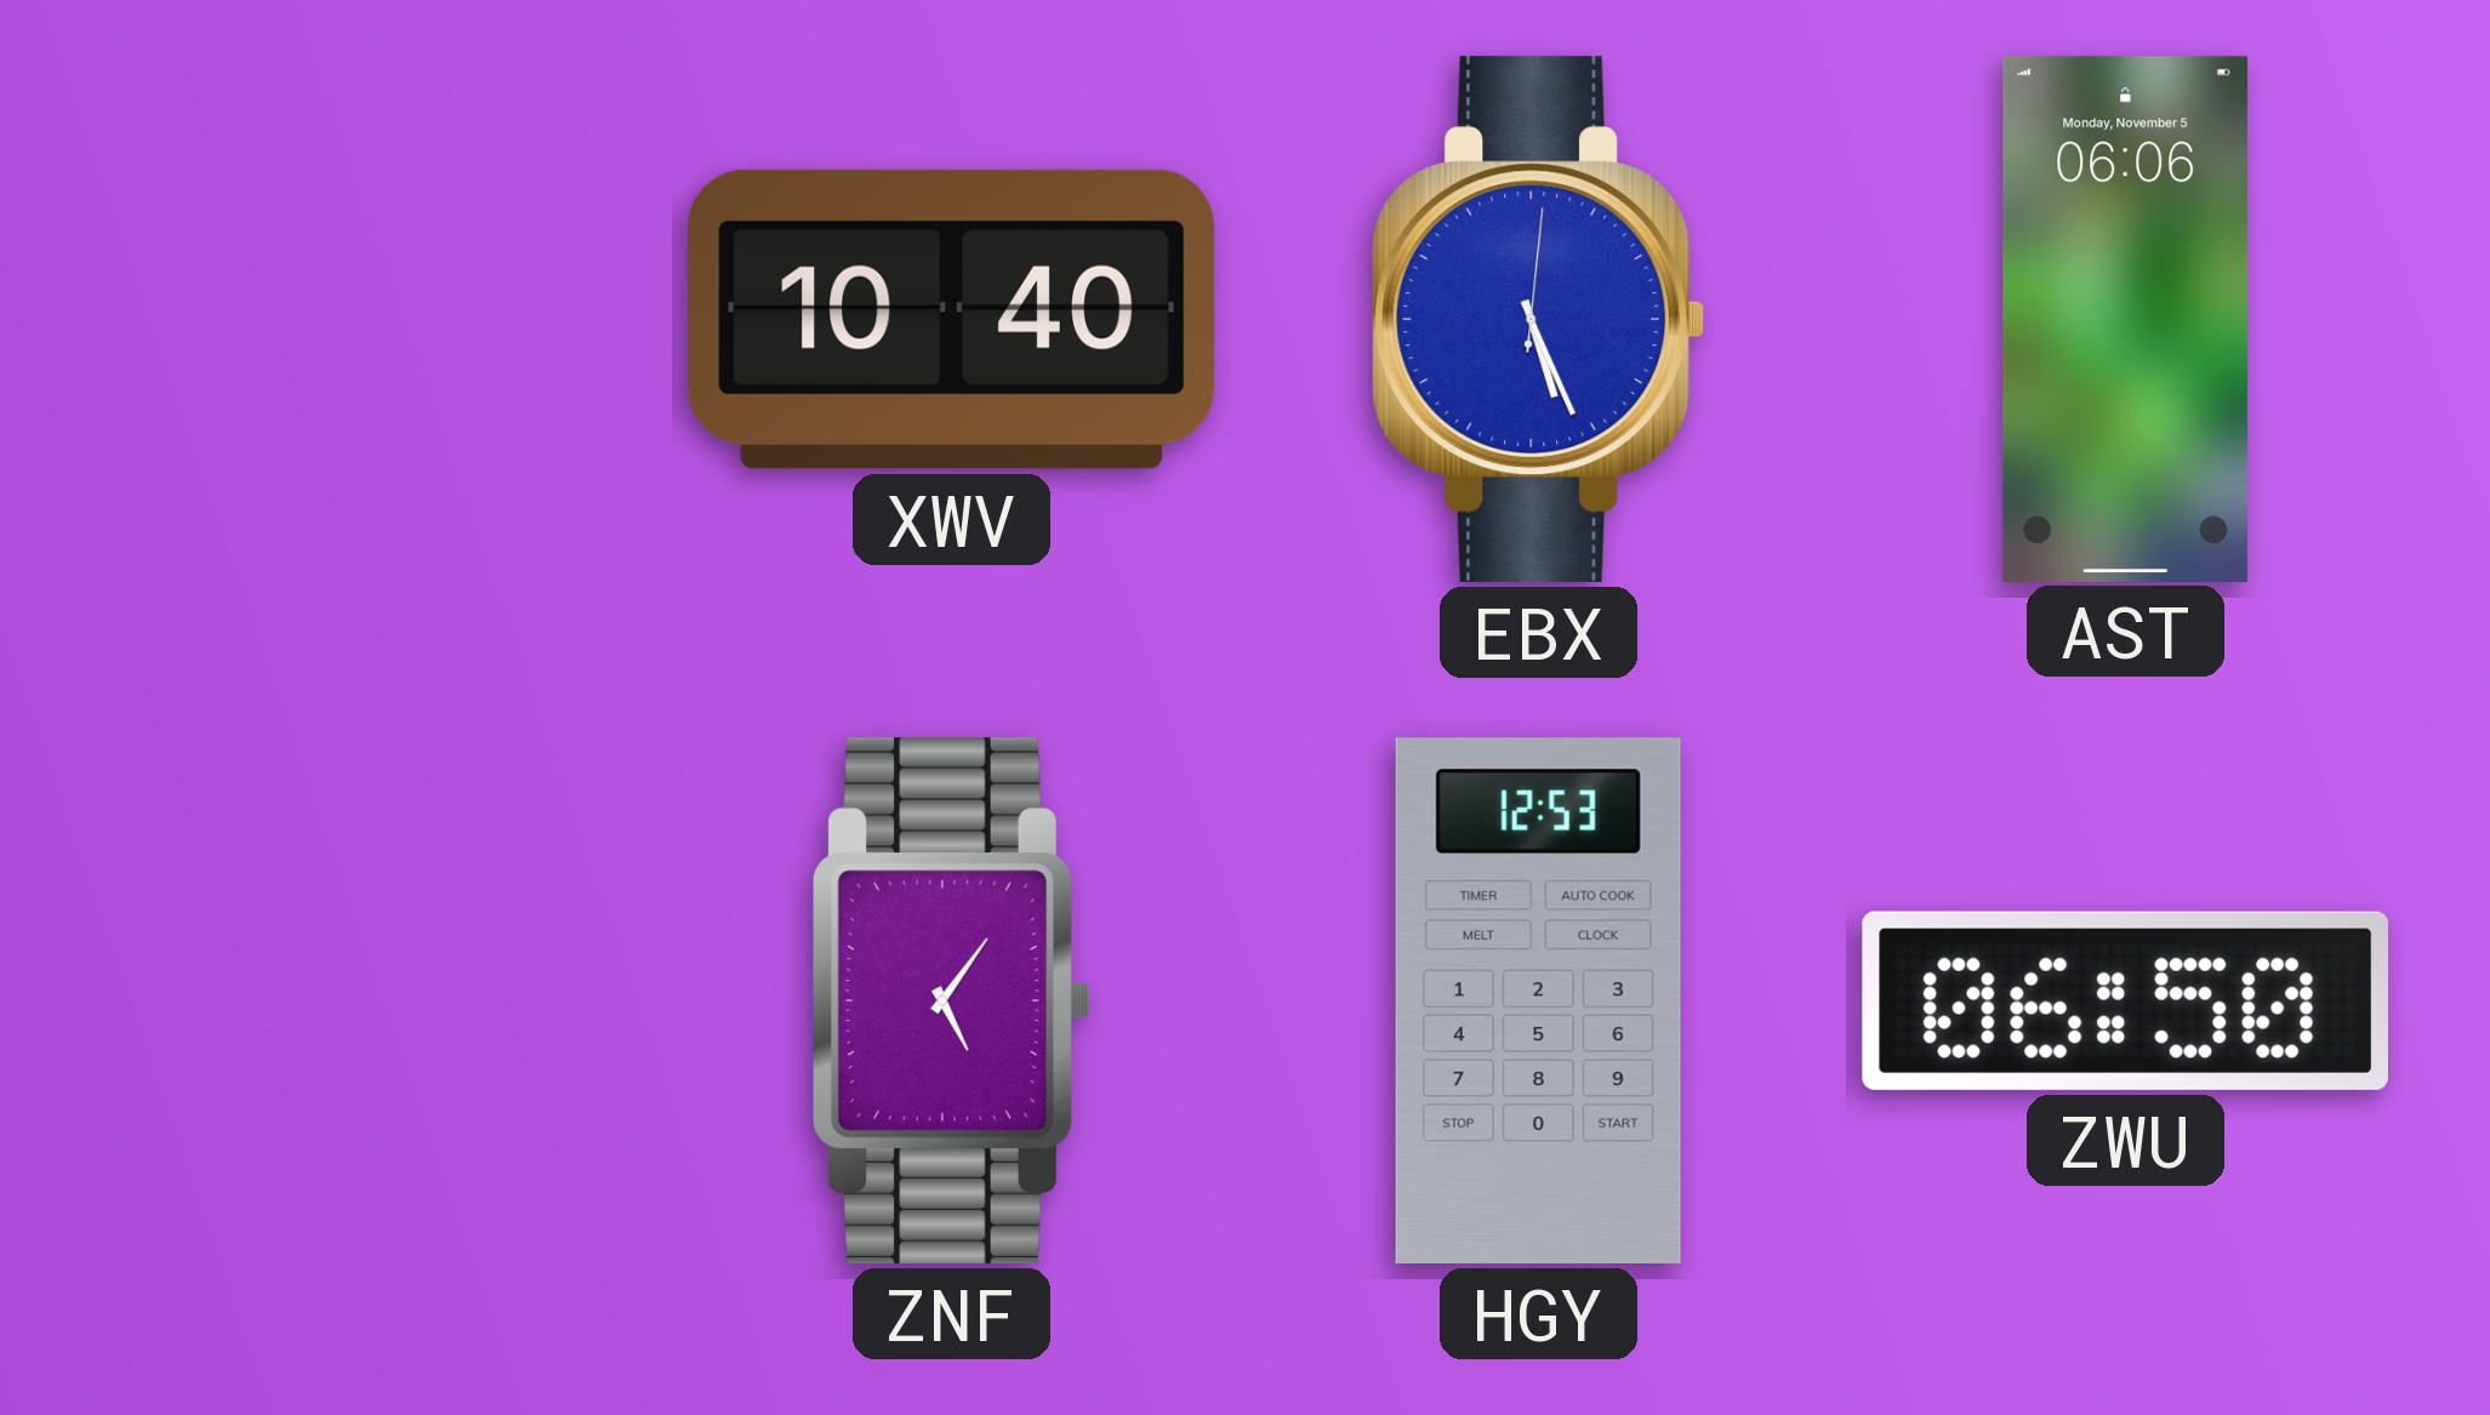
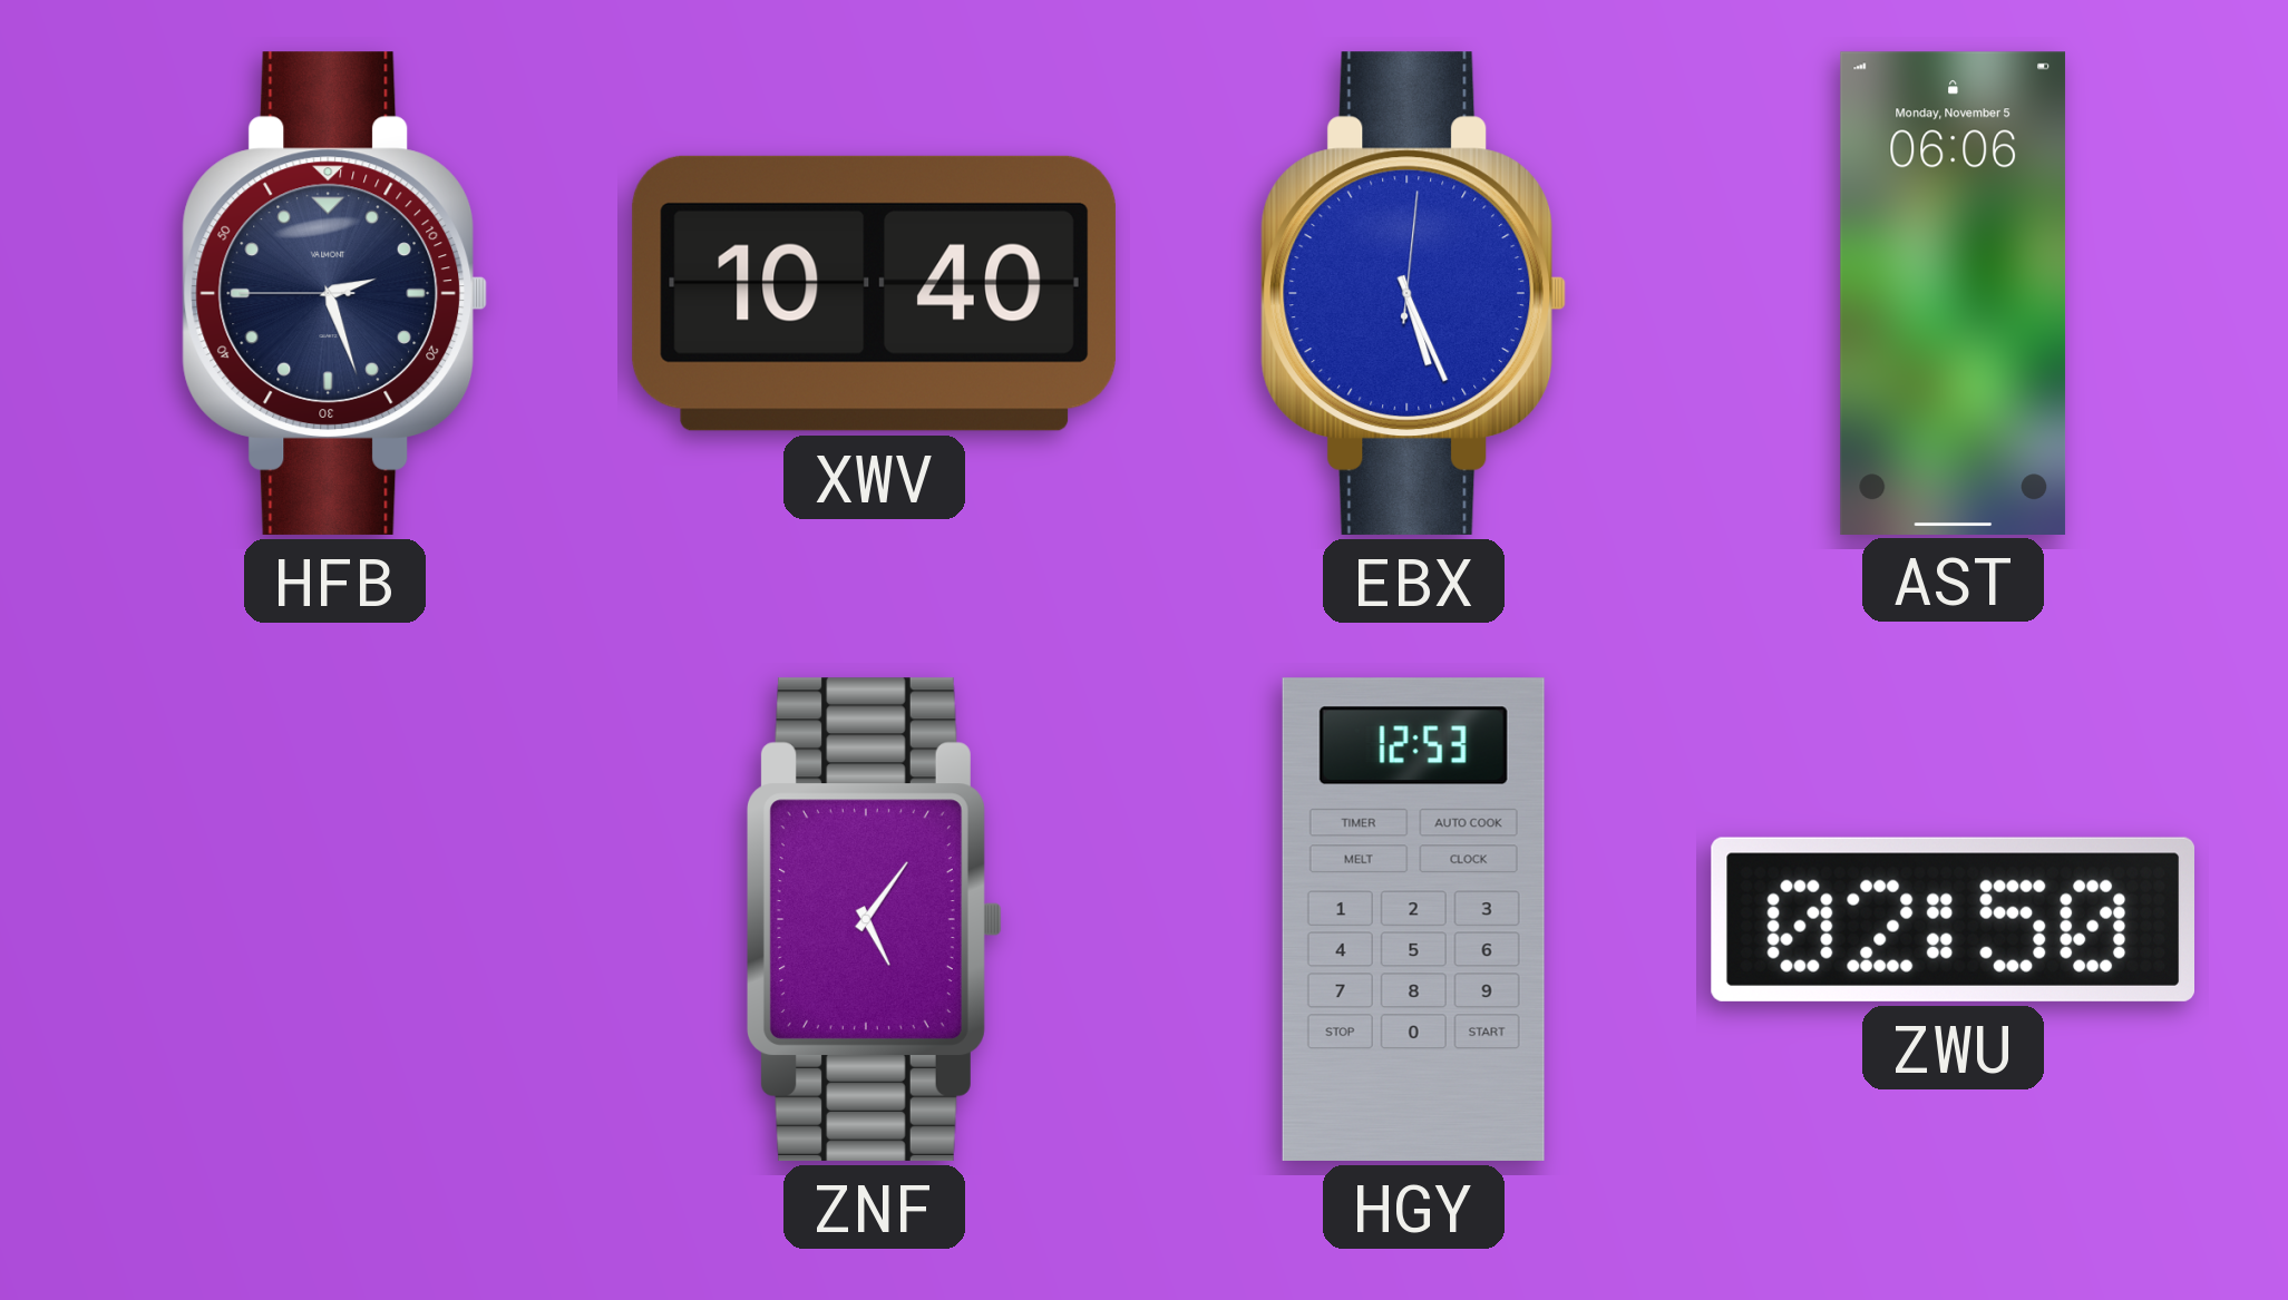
HFB: none -> 2:26
ZWU: 06:50 -> 02:50
